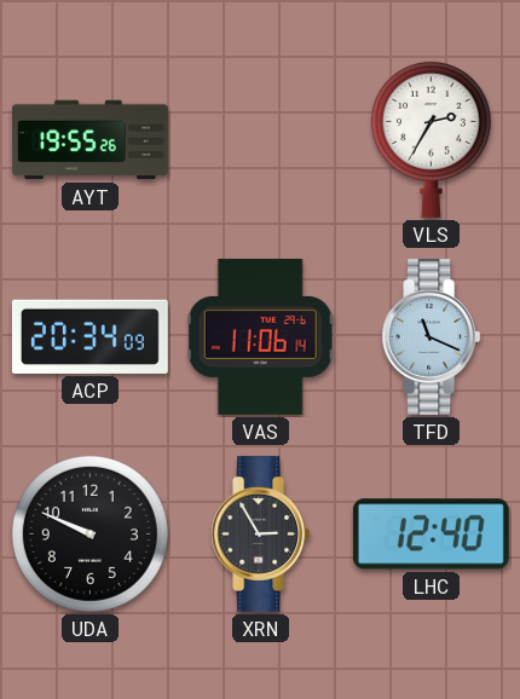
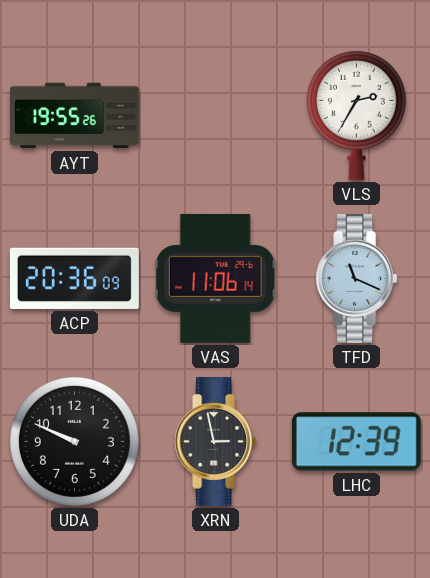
ACP: 20:34 -> 20:36
XRN: 2:55 -> 2:58
LHC: 12:40 -> 12:39
